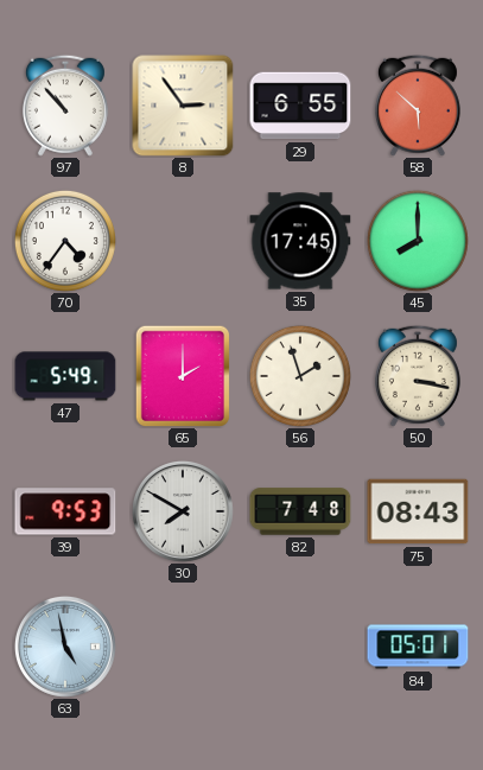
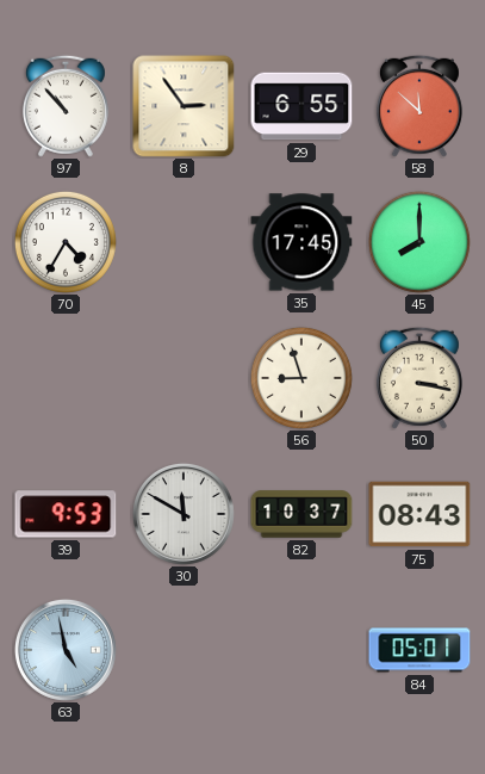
58: 5:52 -> 11:52
70: 4:36 -> 4:35
47: 5:49 -> none
65: 2:00 -> none
56: 1:57 -> 8:57
30: 7:50 -> 11:50
82: 7:48 -> 10:37
